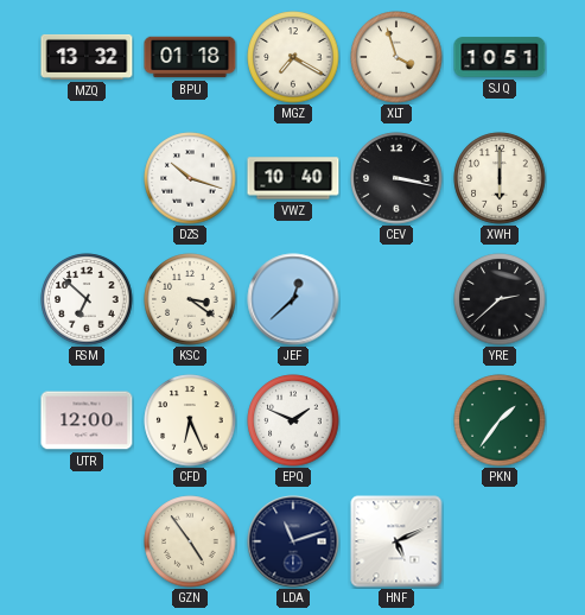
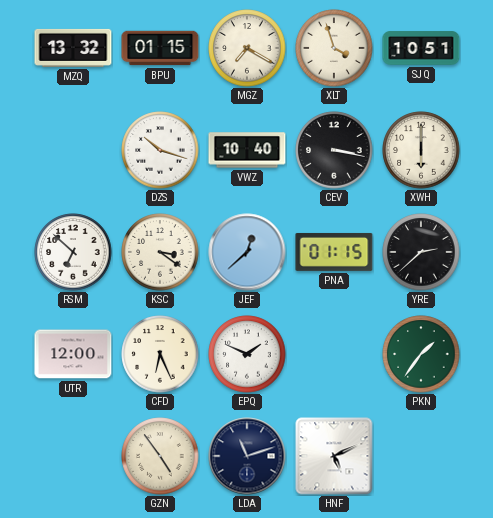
BPU: 01:18 -> 01:15
PNA: none -> 01:15
